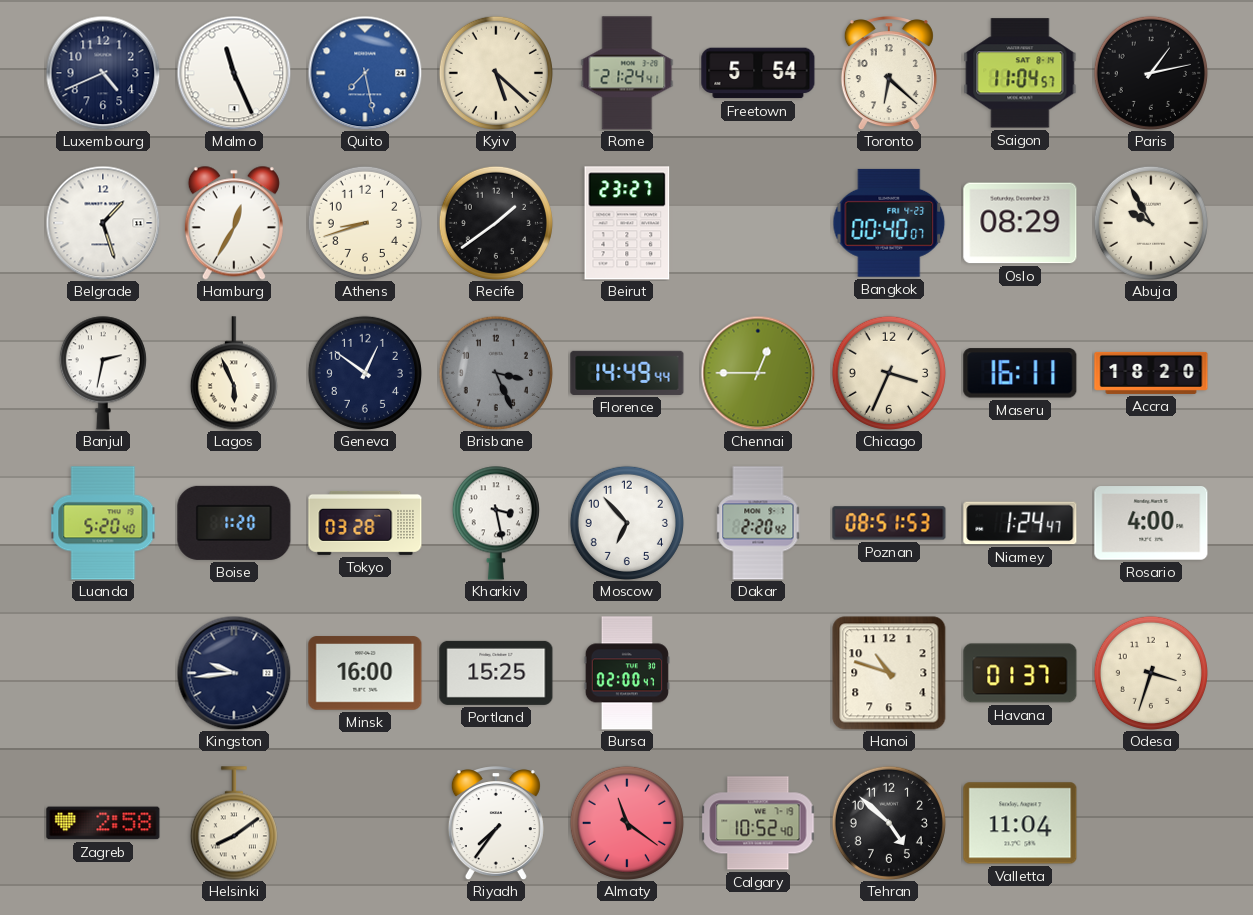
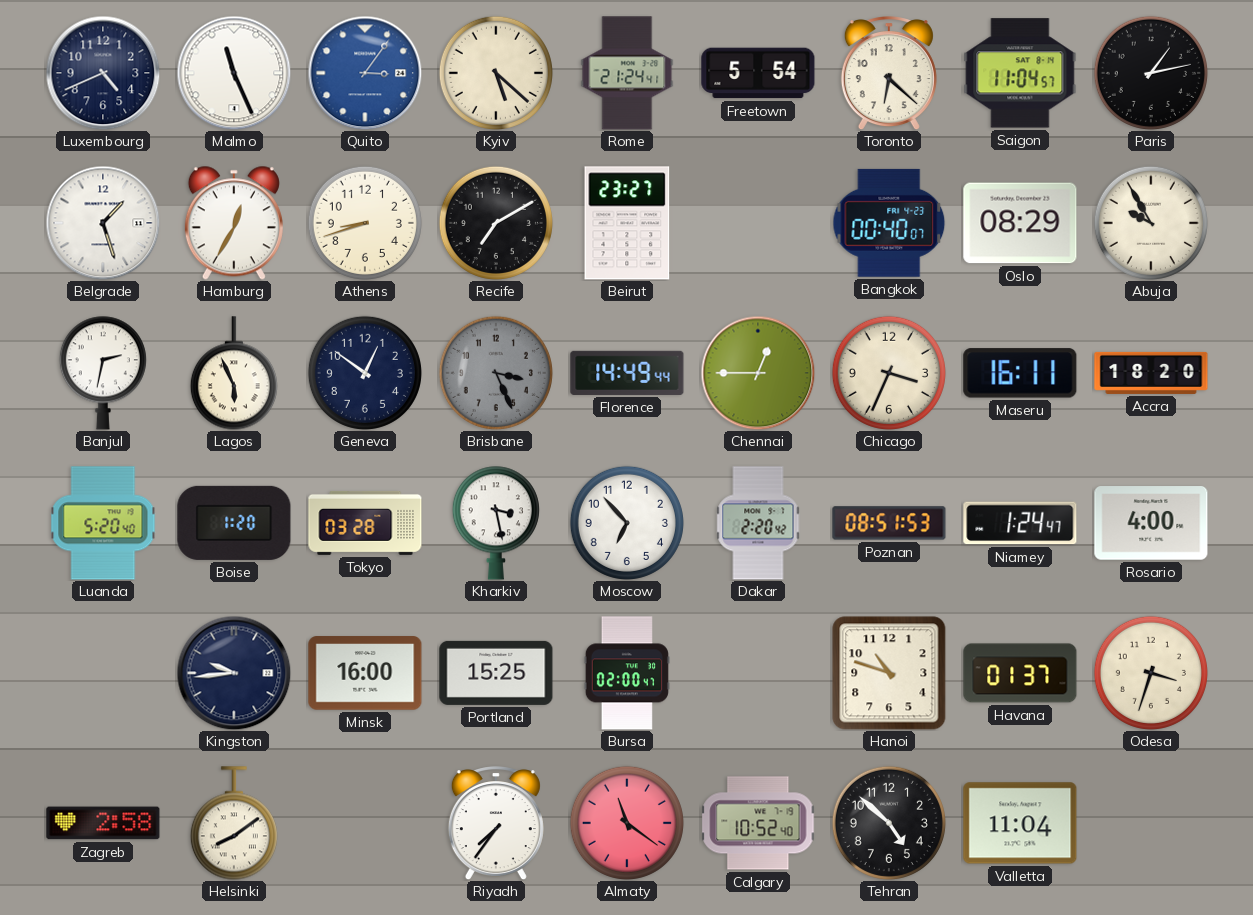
Quito: 7:28 -> 3:06
Recife: 1:39 -> 7:10
